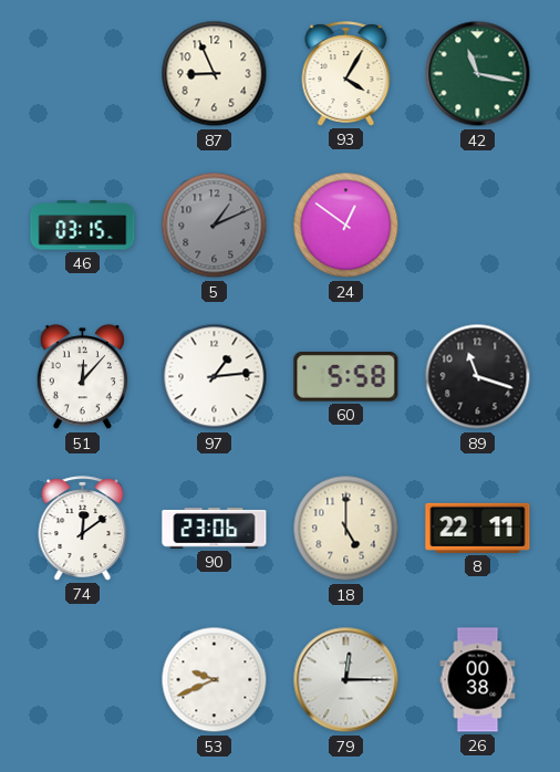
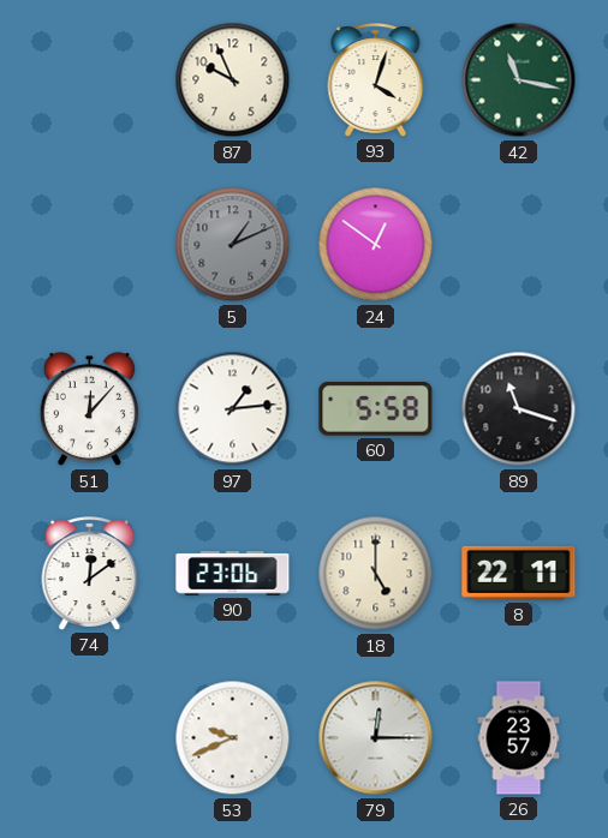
87: 8:56 -> 9:56
93: 4:05 -> 4:03
46: 03:15 -> none
26: 00:38 -> 23:57
